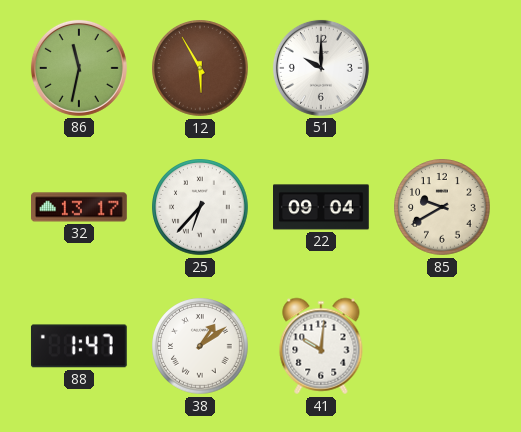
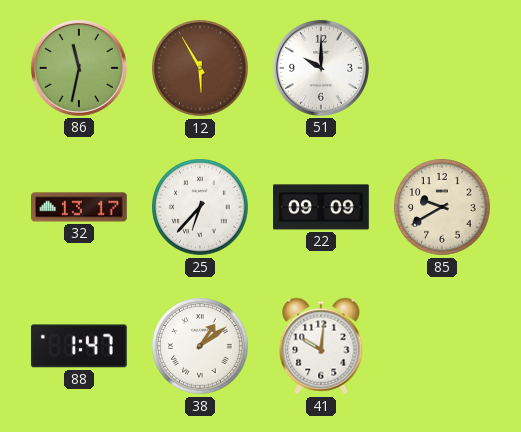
22: 09:04 -> 09:09
